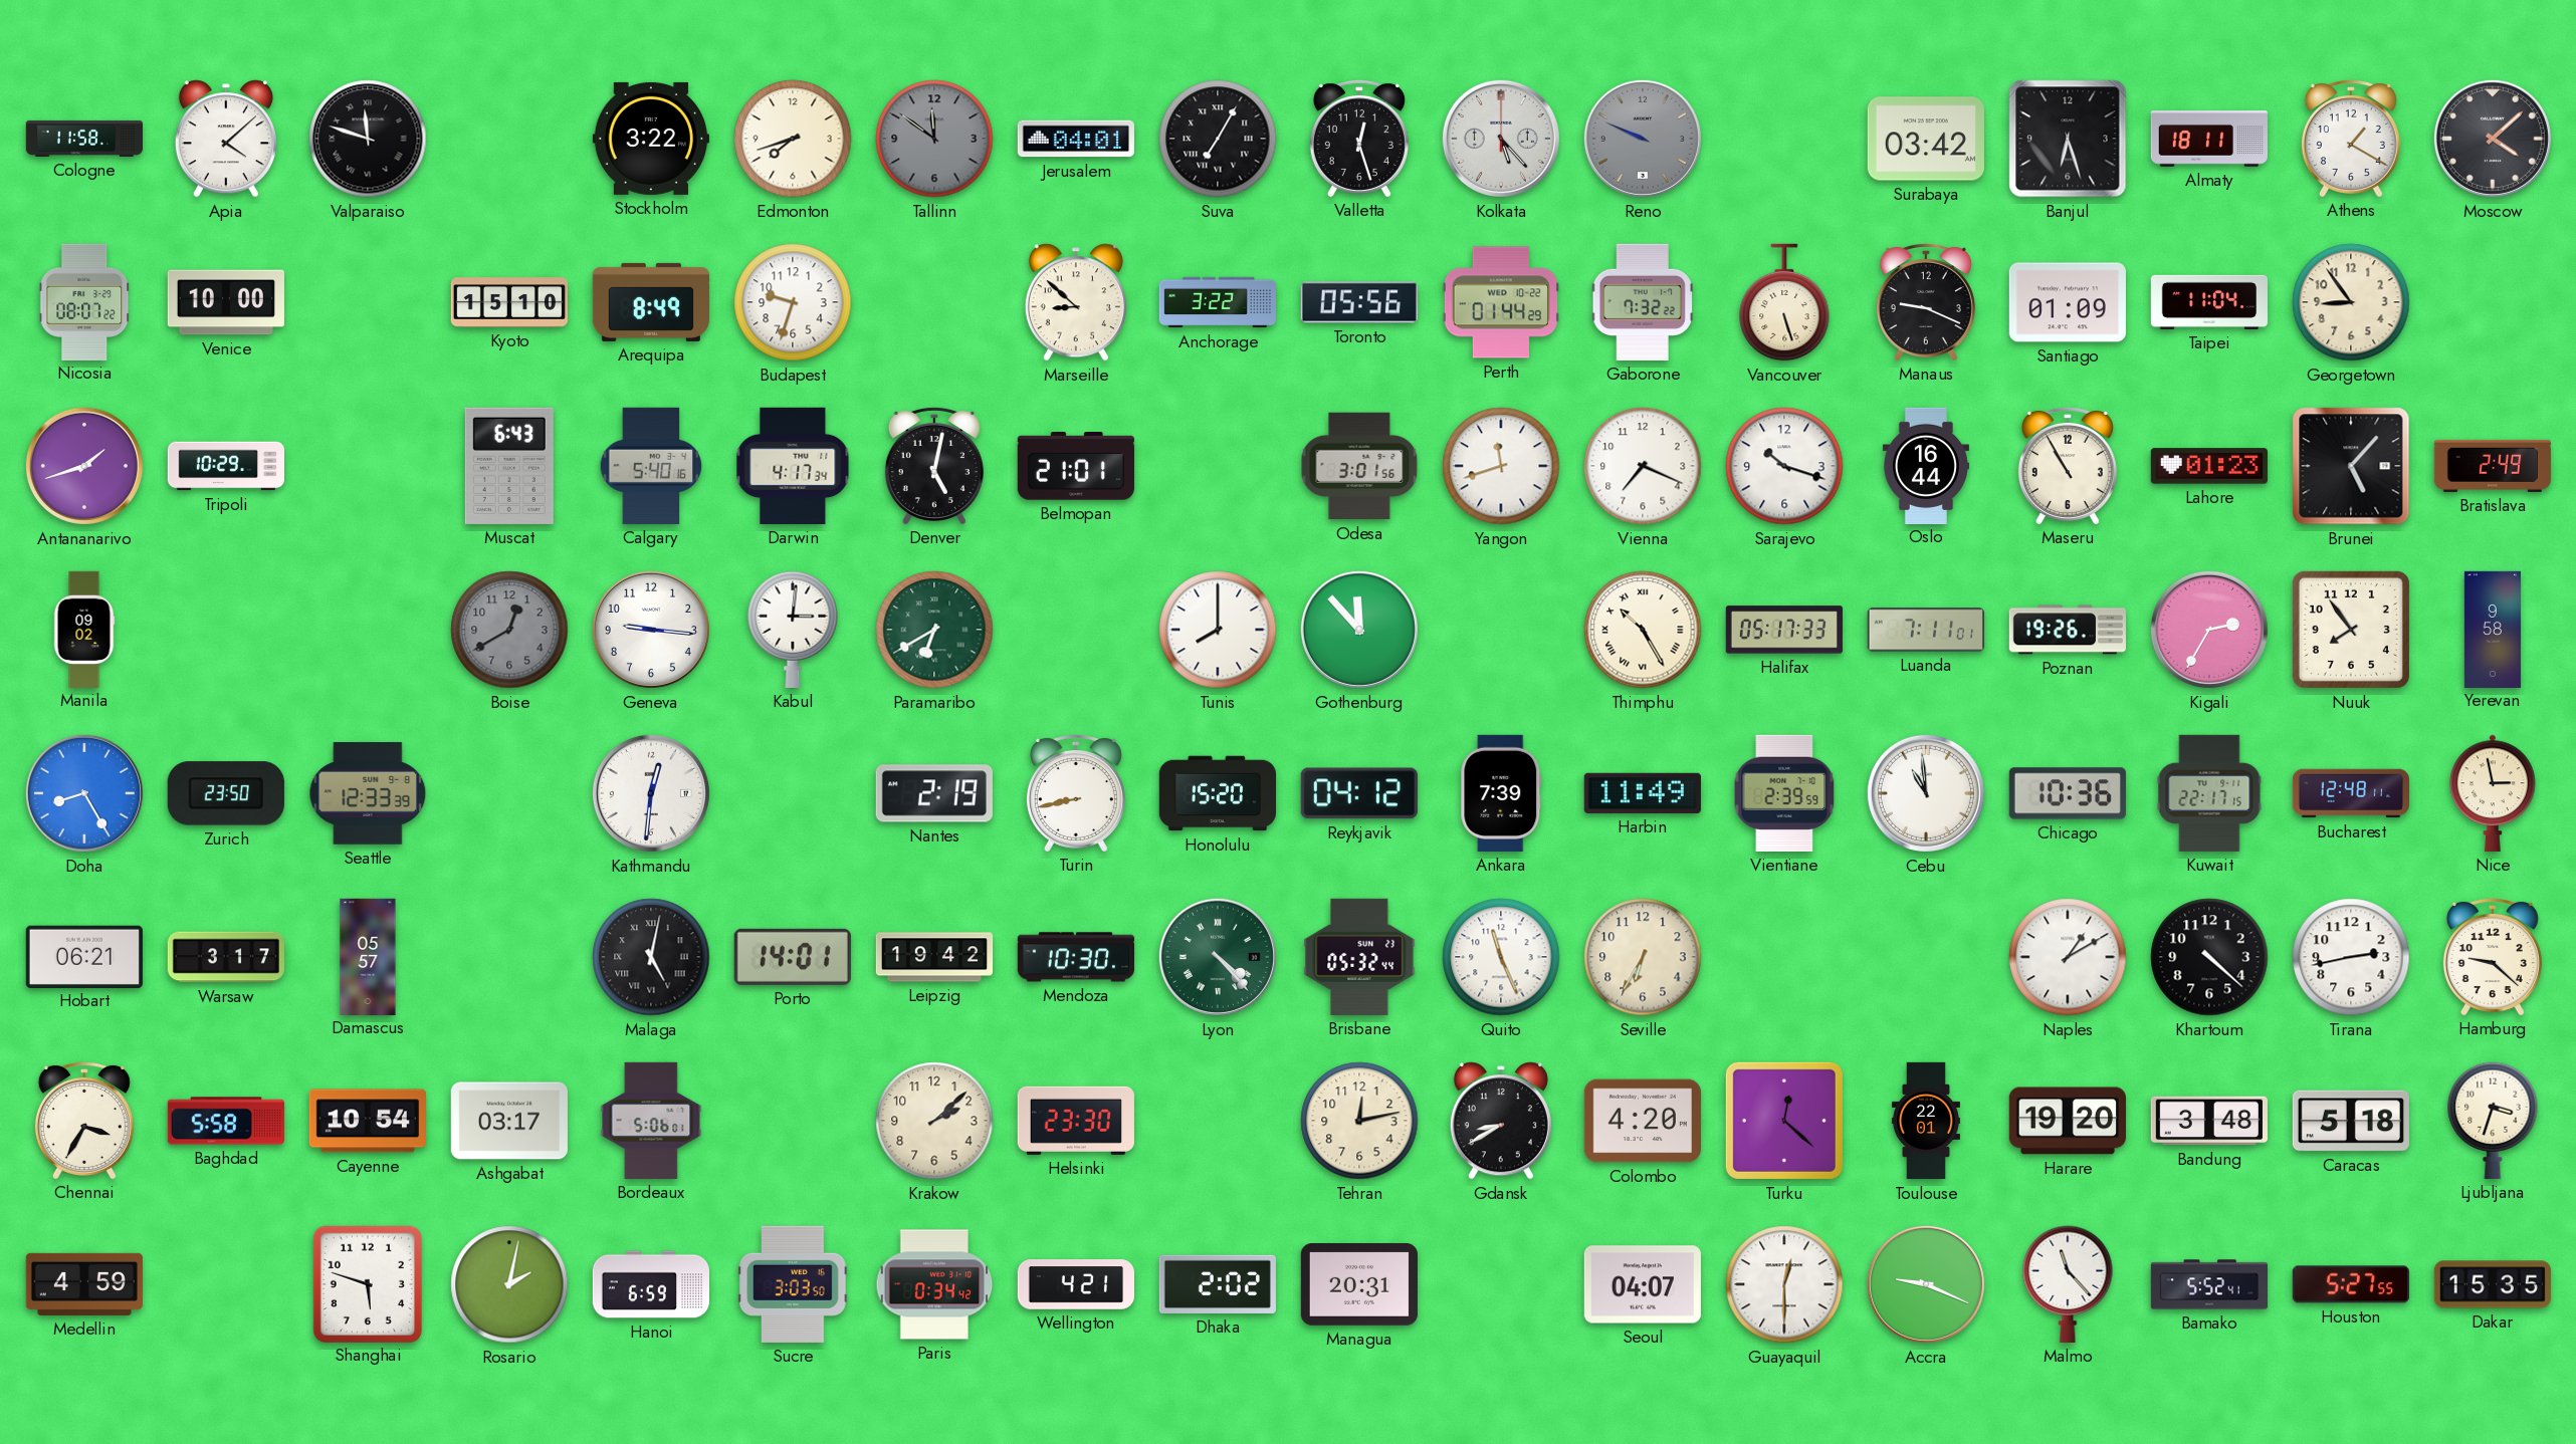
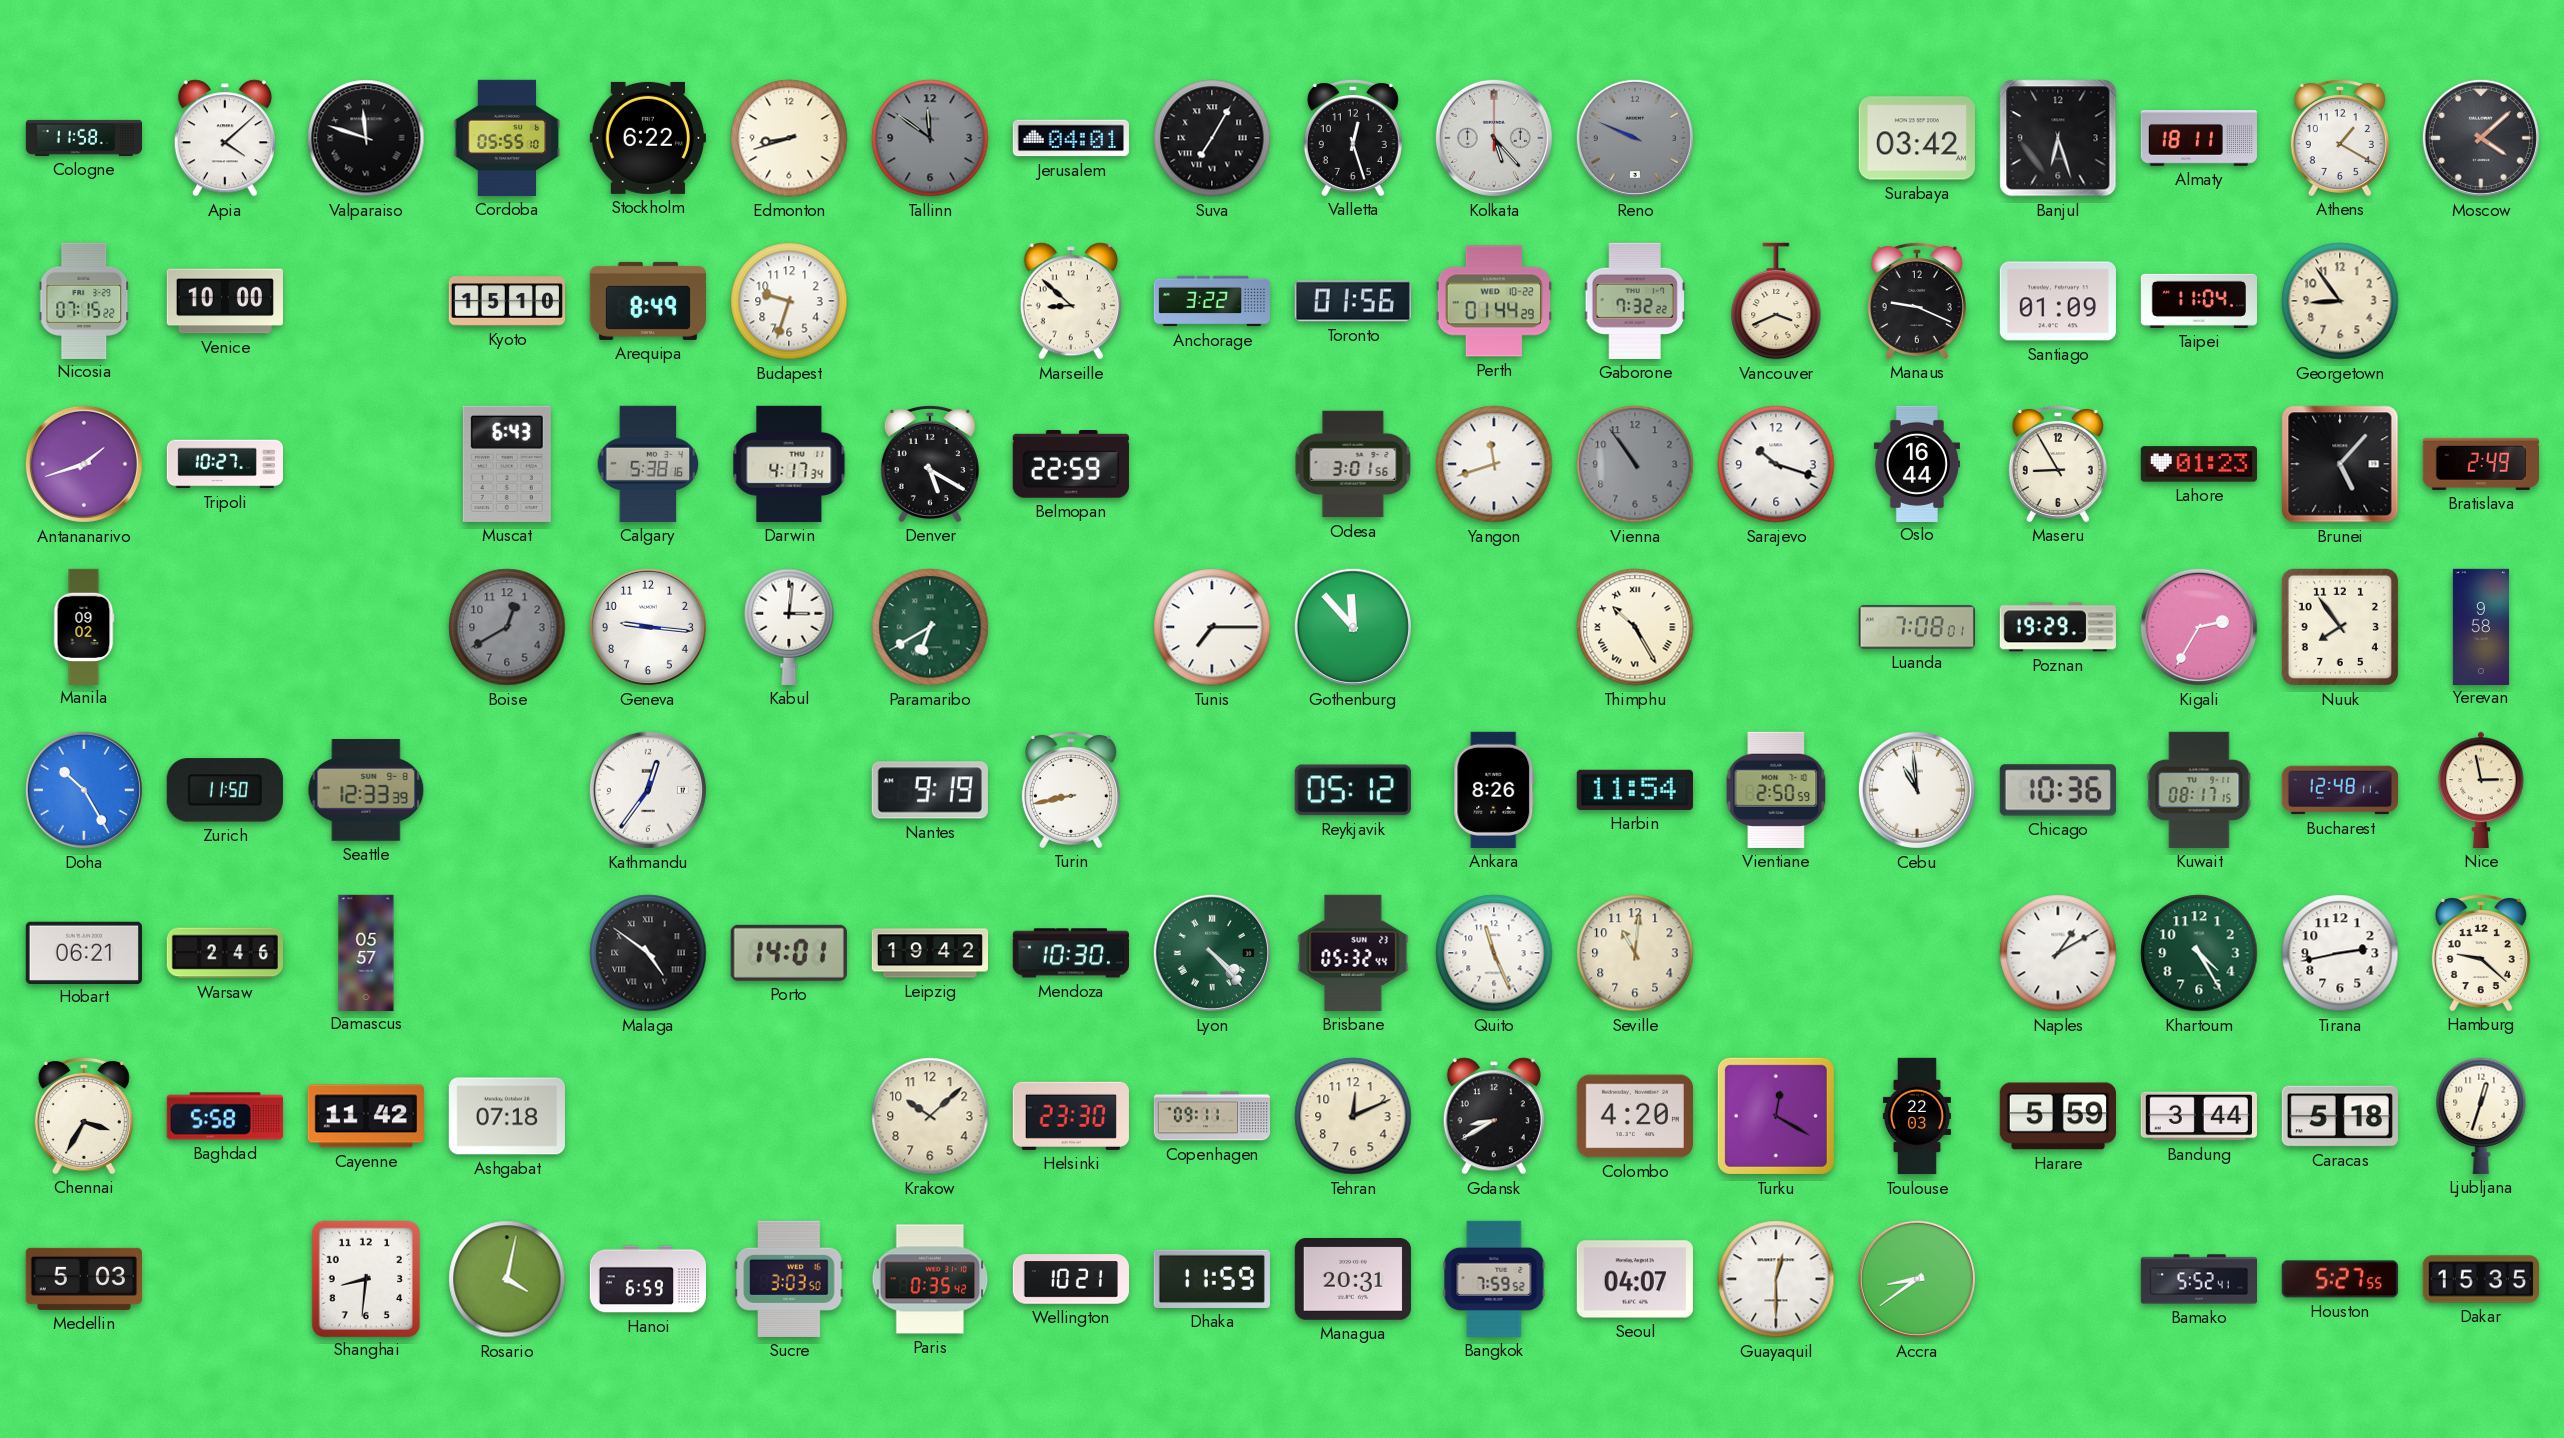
Cordoba: none -> 05:55
Stockholm: 3:22 -> 6:22
Edmonton: 7:42 -> 8:42
Nicosia: 08:07 -> 07:15
Toronto: 05:56 -> 01:56
Vancouver: 5:27 -> 3:41
Tripoli: 10:29 -> 10:27
Calgary: 5:40 -> 5:38
Denver: 5:02 -> 5:20
Belmopan: 21:01 -> 22:59
Vienna: 7:19 -> 10:54
Vienna dial: white -> grey
Maseru: 10:55 -> 8:55
Tunis: 8:00 -> 7:15
Halifax: 05:17 -> none
Luanda: 7:11 -> 7:08
Poznan: 19:26 -> 19:29
Doha: 8:25 -> 10:25
Zurich: 23:50 -> 11:50
Kathmandu: 12:31 -> 12:36
Nantes: 2:19 -> 9:19
Honolulu: 15:20 -> none
Reykjavik: 04:12 -> 05:12
Ankara: 7:39 -> 8:26
Harbin: 11:49 -> 11:54
Vientiane: 2:39 -> 2:50
Kuwait: 22:17 -> 08:17
Warsaw: 3:17 -> 2:46
Malaga: 5:02 -> 4:51
Seville: 6:35 -> 11:01
Khartoum: 4:22 -> 4:25
Khartoum dial: black -> green
Cayenne: 10:54 -> 11:42
Ashgabat: 03:17 -> 07:18
Bordeaux: 5:06 -> none
Krakow: 2:08 -> 10:08
Copenhagen: none -> 09:11
Tehran: 12:13 -> 12:11
Turku: 12:22 -> 12:20
Toulouse: 22:01 -> 22:03
Harare: 19:20 -> 5:59
Bandung: 3:48 -> 3:44
Ljubljana: 3:33 -> 12:33
Medellin: 4:59 -> 5:03
Shanghai: 5:48 -> 8:31
Rosario: 2:02 -> 4:02
Paris: 0:34 -> 0:35
Wellington: 4:21 -> 10:21
Dhaka: 2:02 -> 11:59
Bangkok: none -> 7:59
Accra: 9:19 -> 8:39
Malmo: 11:23 -> none
